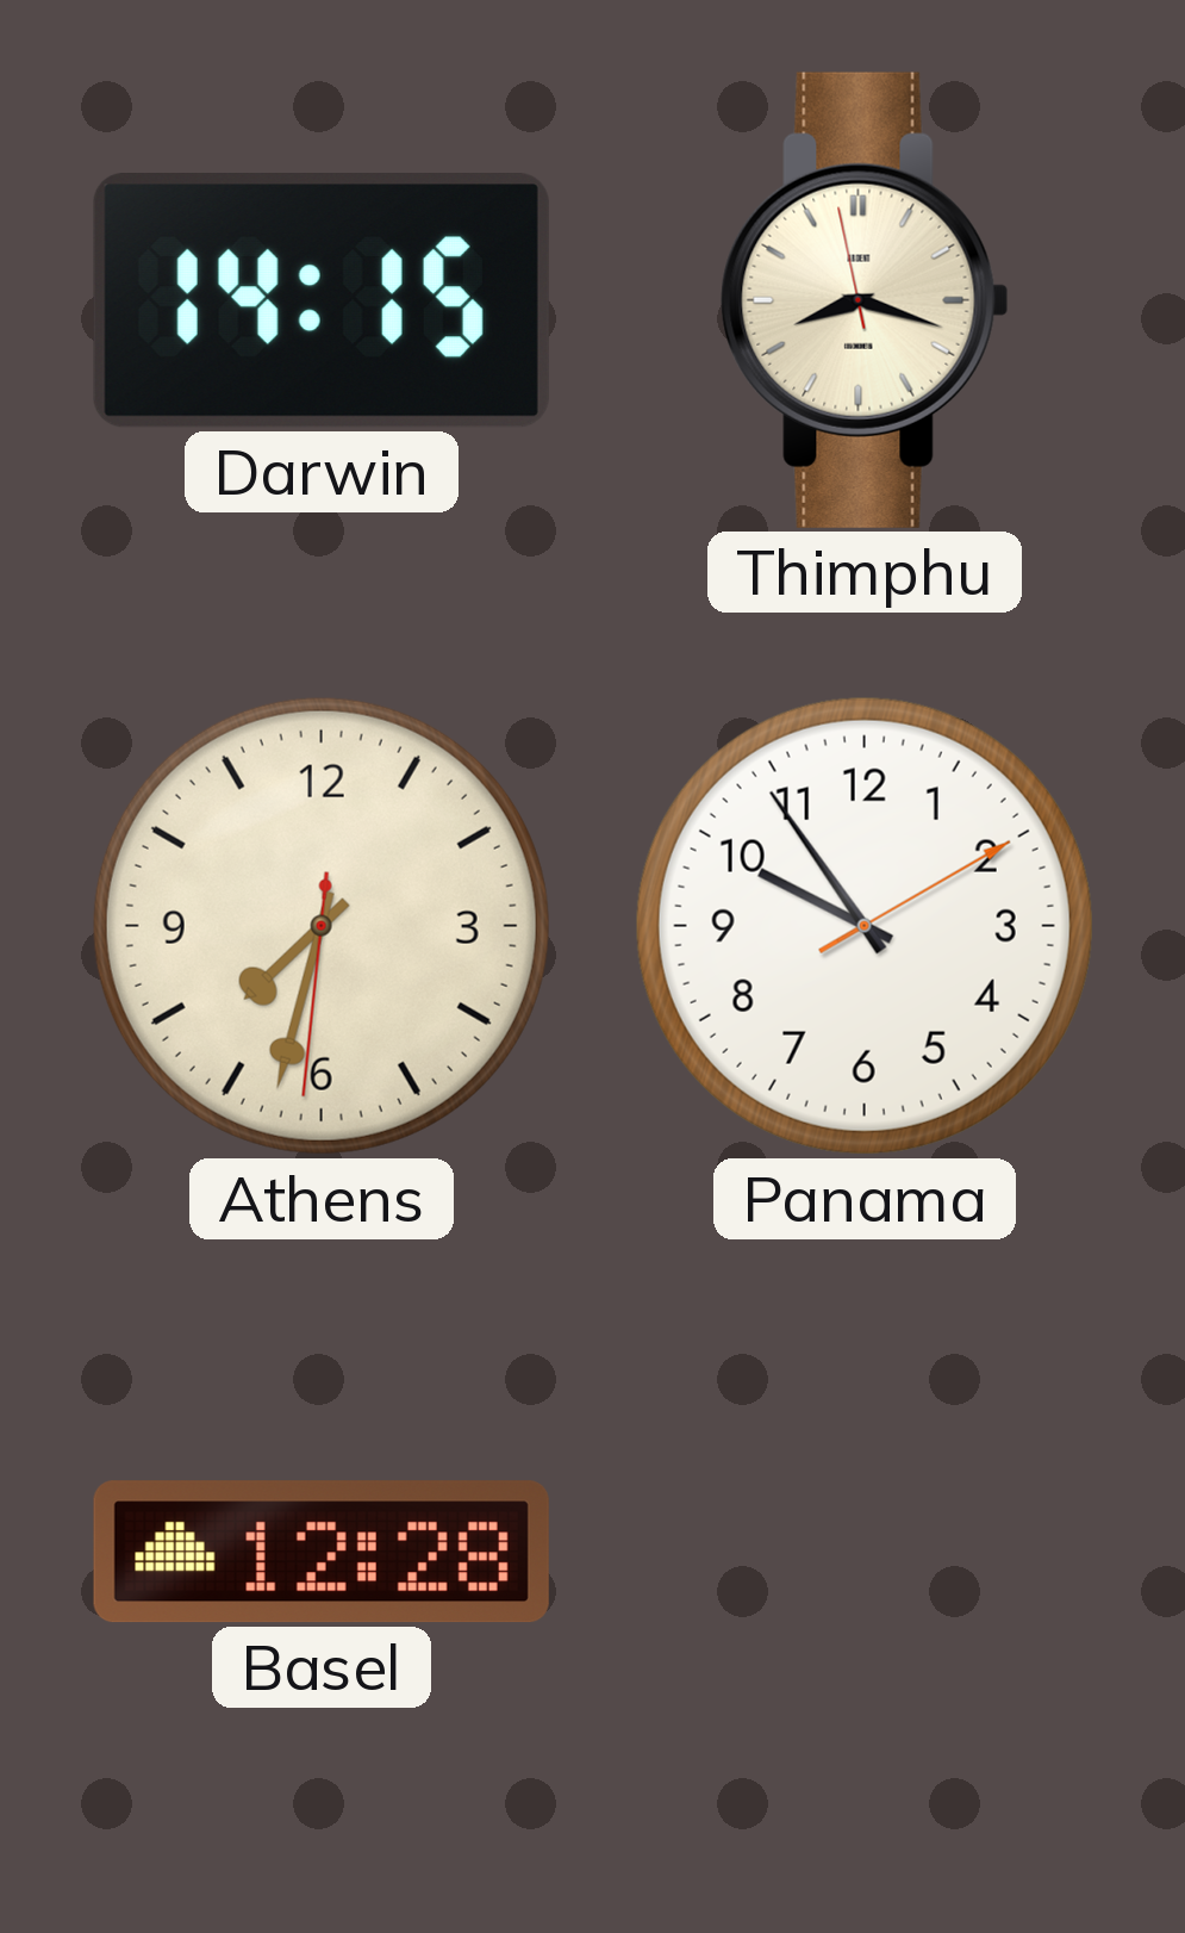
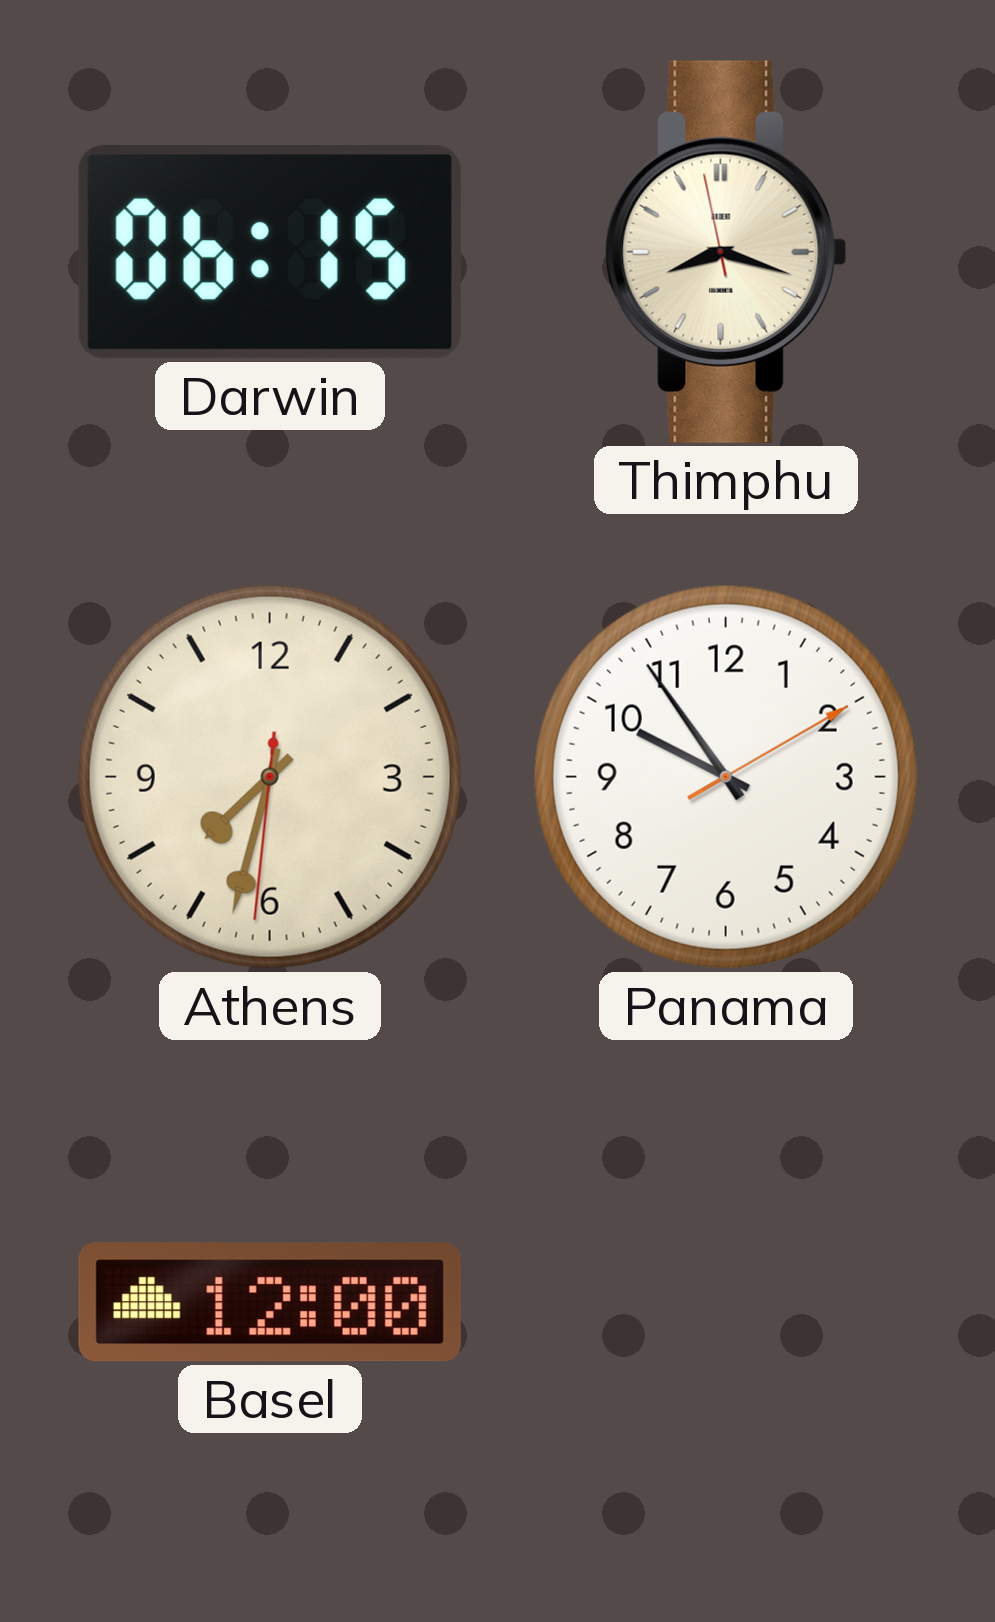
Darwin: 14:15 -> 06:15
Basel: 12:28 -> 12:00
